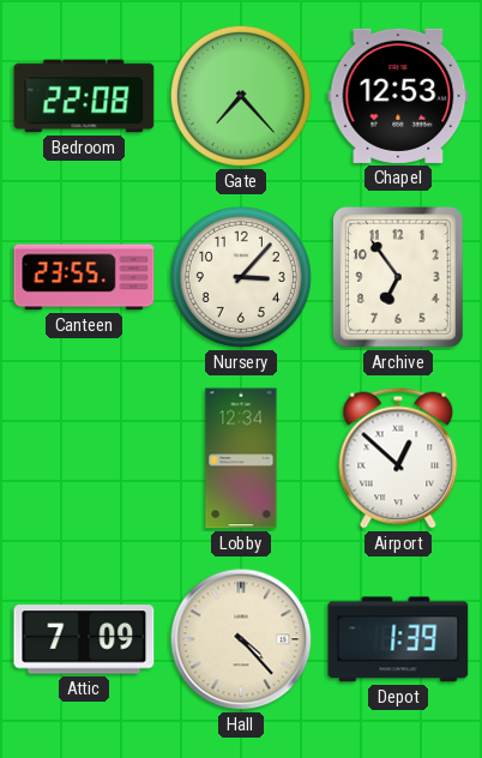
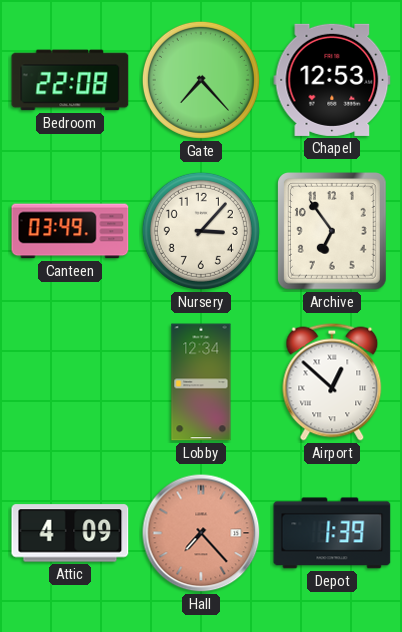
Canteen: 23:55 -> 03:49
Attic: 7:09 -> 4:09
Hall: 4:23 -> 7:23
Hall dial: cream -> salmon
